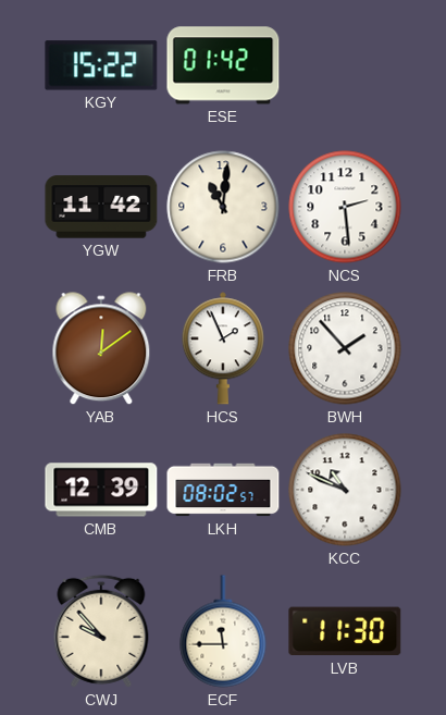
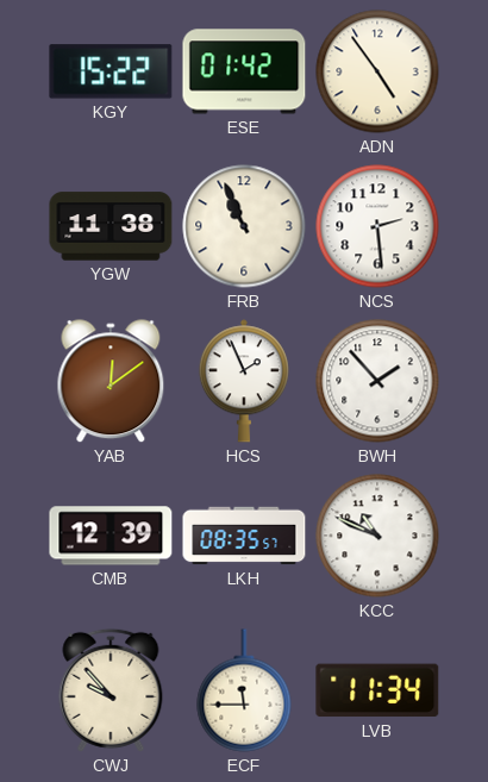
ADN: none -> 4:54
YGW: 11:42 -> 11:38
FRB: 11:01 -> 10:56
LKH: 08:02 -> 08:35
LVB: 11:30 -> 11:34
